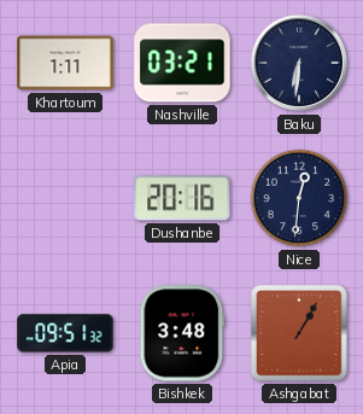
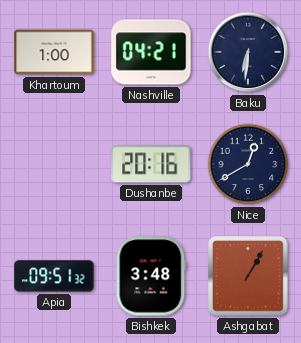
Khartoum: 1:11 -> 1:00
Nashville: 03:21 -> 04:21
Nice: 12:31 -> 12:40
